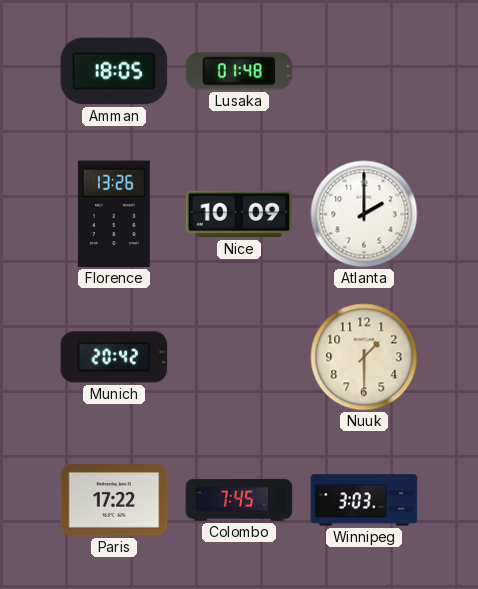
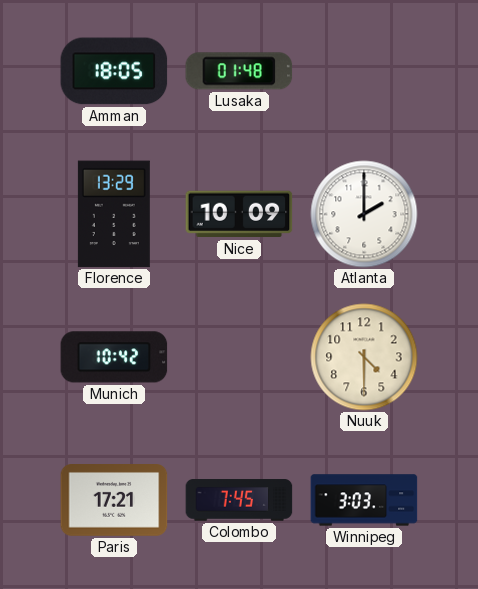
Florence: 13:26 -> 13:29
Munich: 20:42 -> 10:42
Nuuk: 1:30 -> 4:30
Paris: 17:22 -> 17:21
